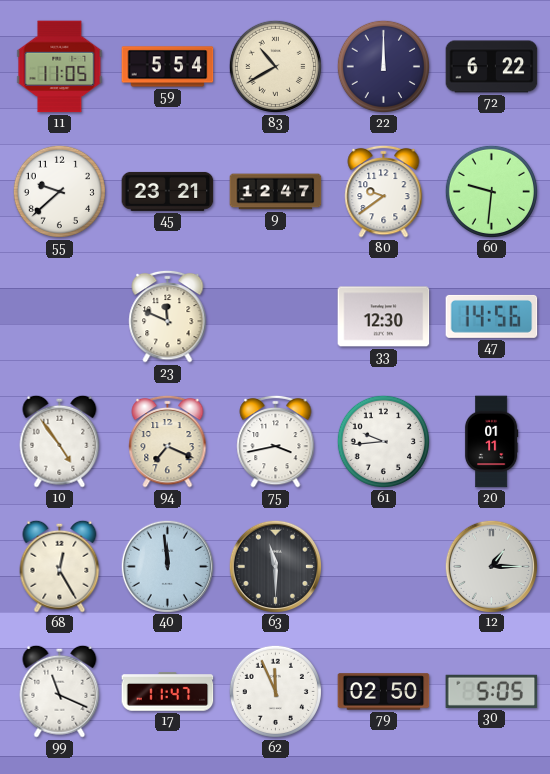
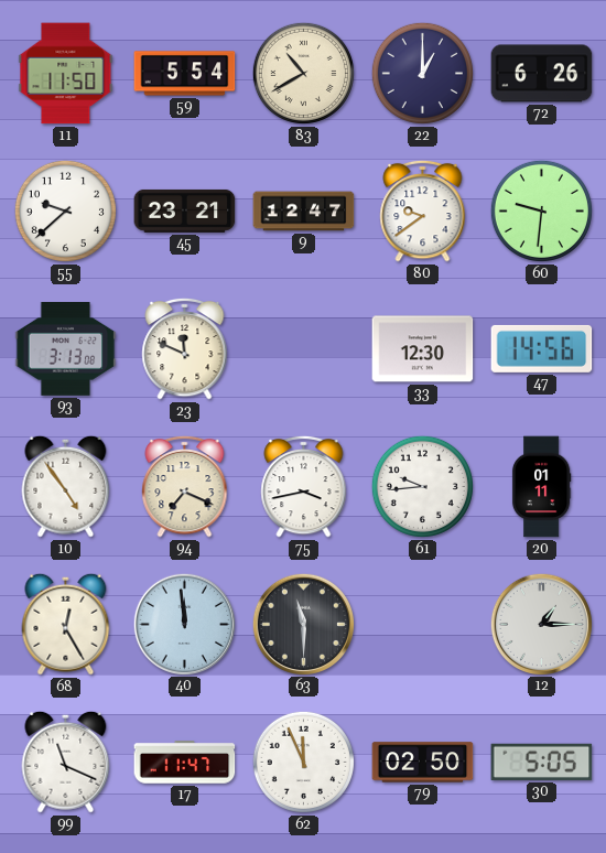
11: 11:05 -> 11:50
22: 12:00 -> 1:00
72: 6:22 -> 6:26
93: none -> 3:13
